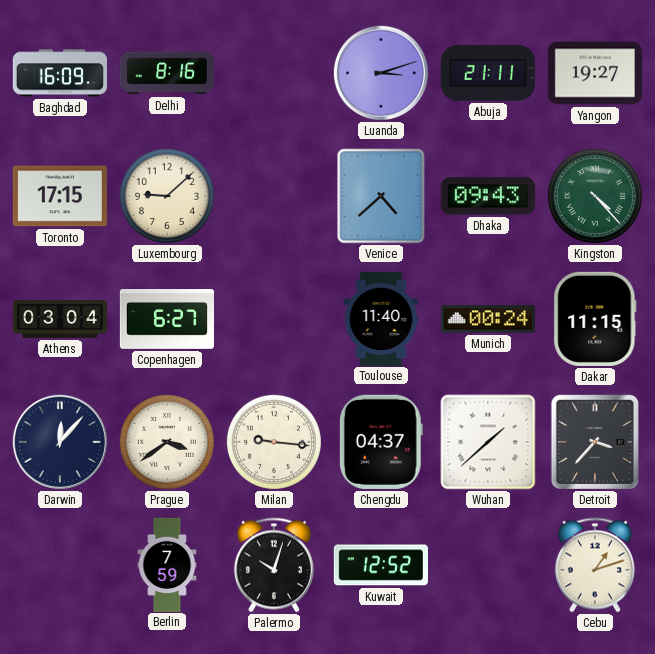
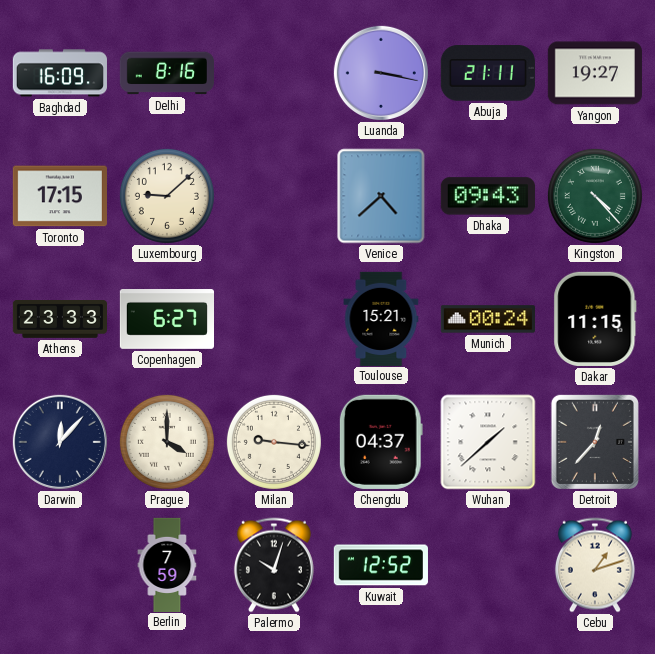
Luanda: 3:12 -> 3:17
Athens: 03:04 -> 23:33
Toulouse: 11:40 -> 15:21
Prague: 3:39 -> 4:00
Detroit: 3:37 -> 12:37
